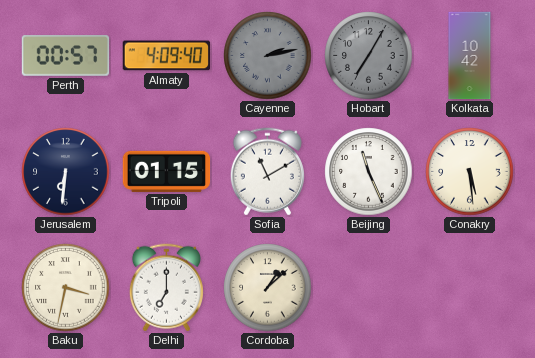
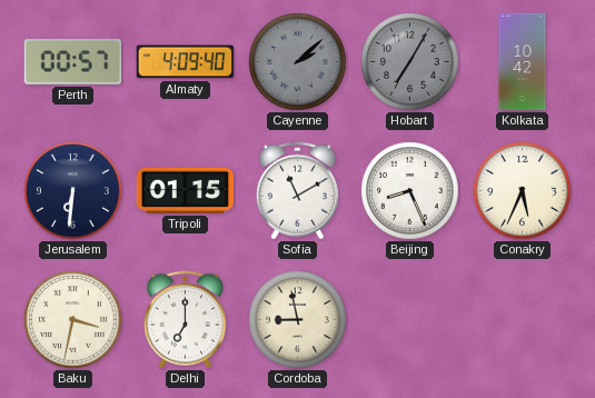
Cayenne: 2:13 -> 2:08
Beijing: 11:26 -> 8:26
Conakry: 5:29 -> 5:34
Cordoba: 1:08 -> 8:58
